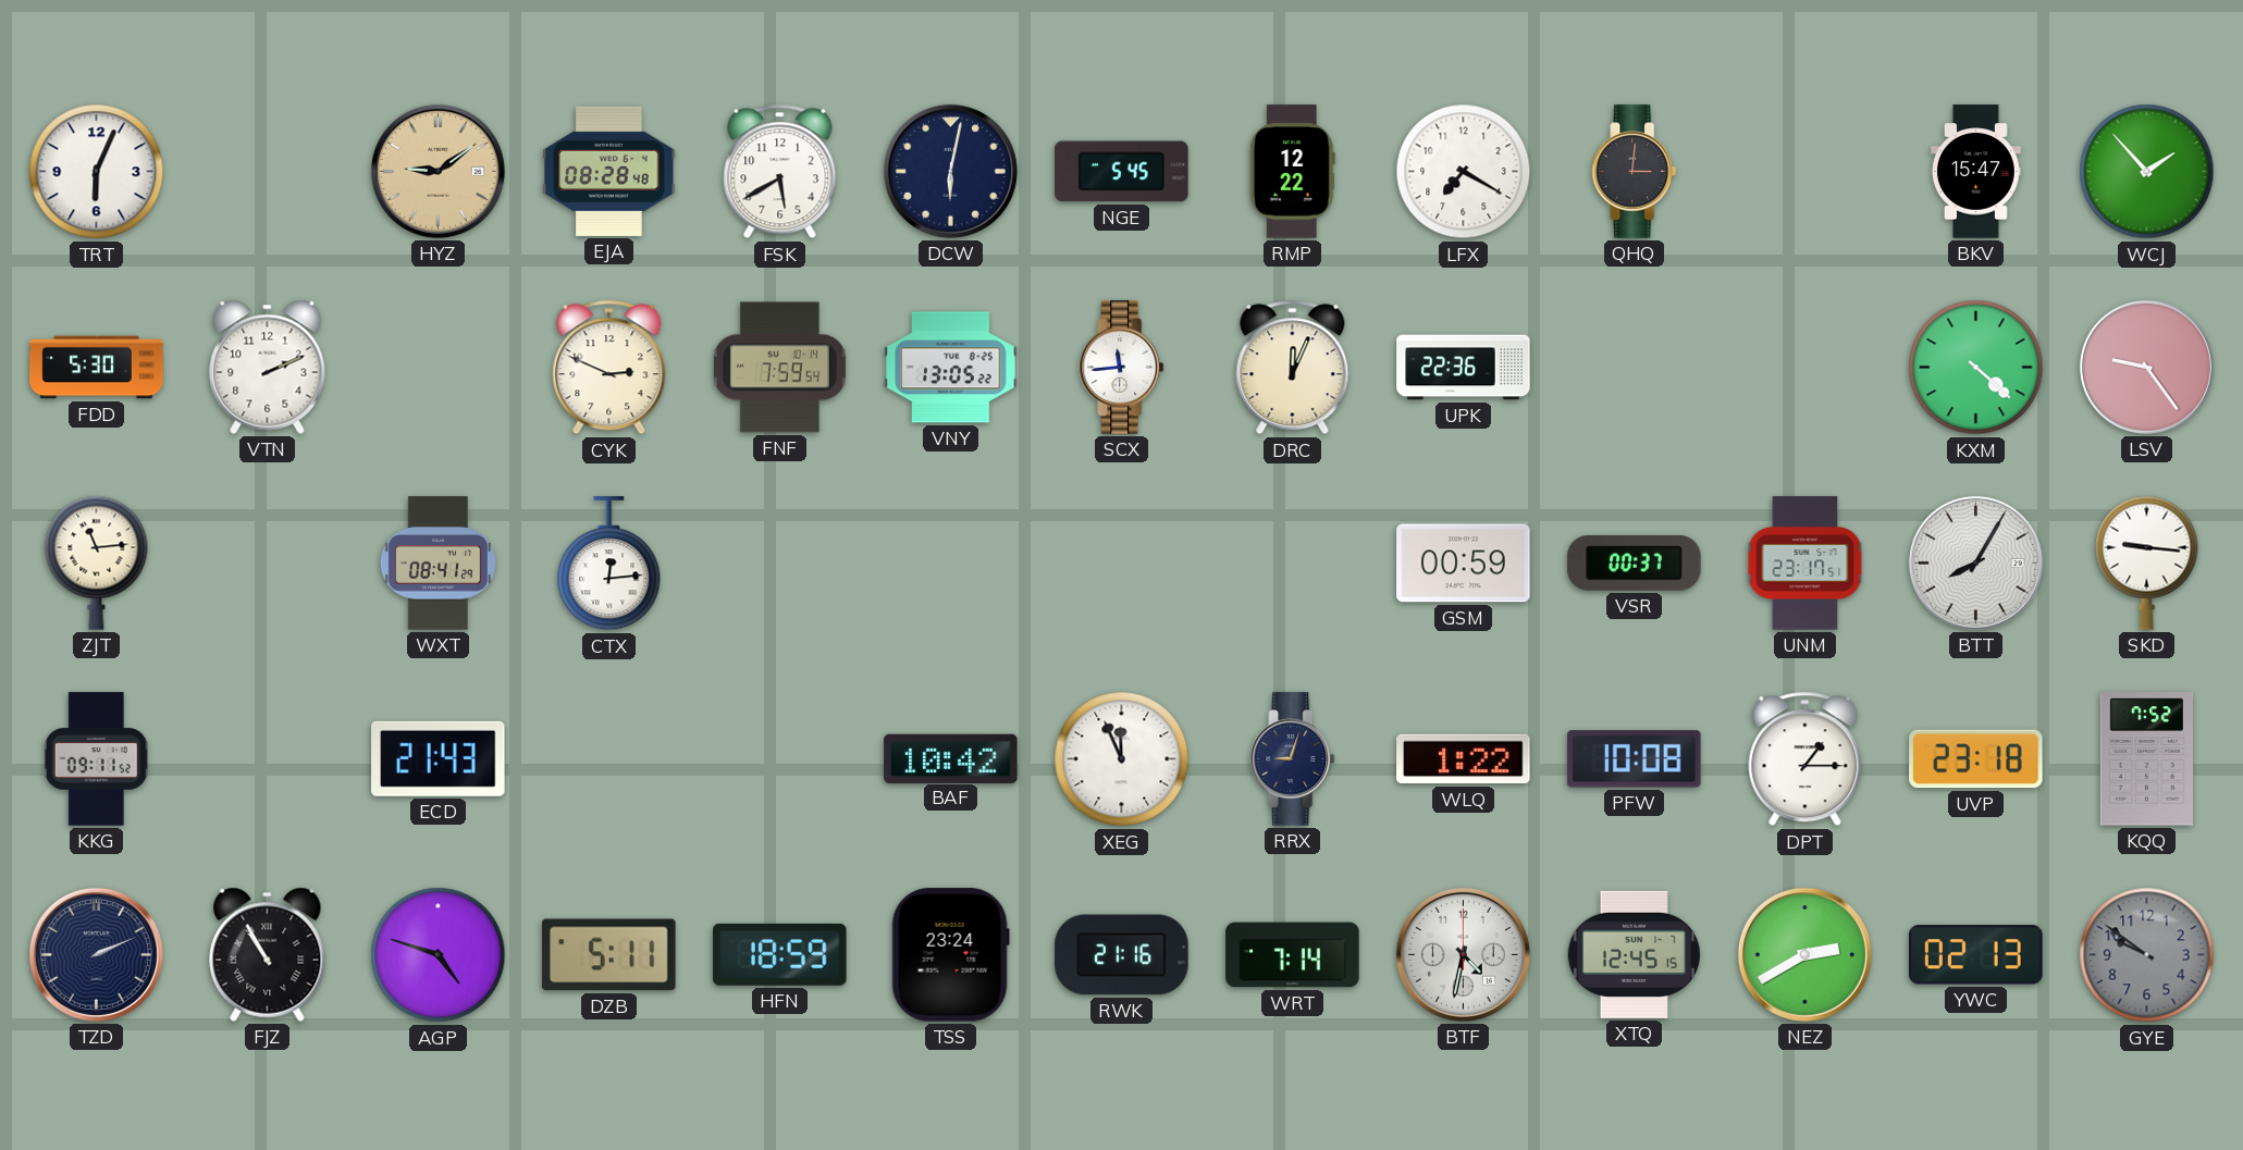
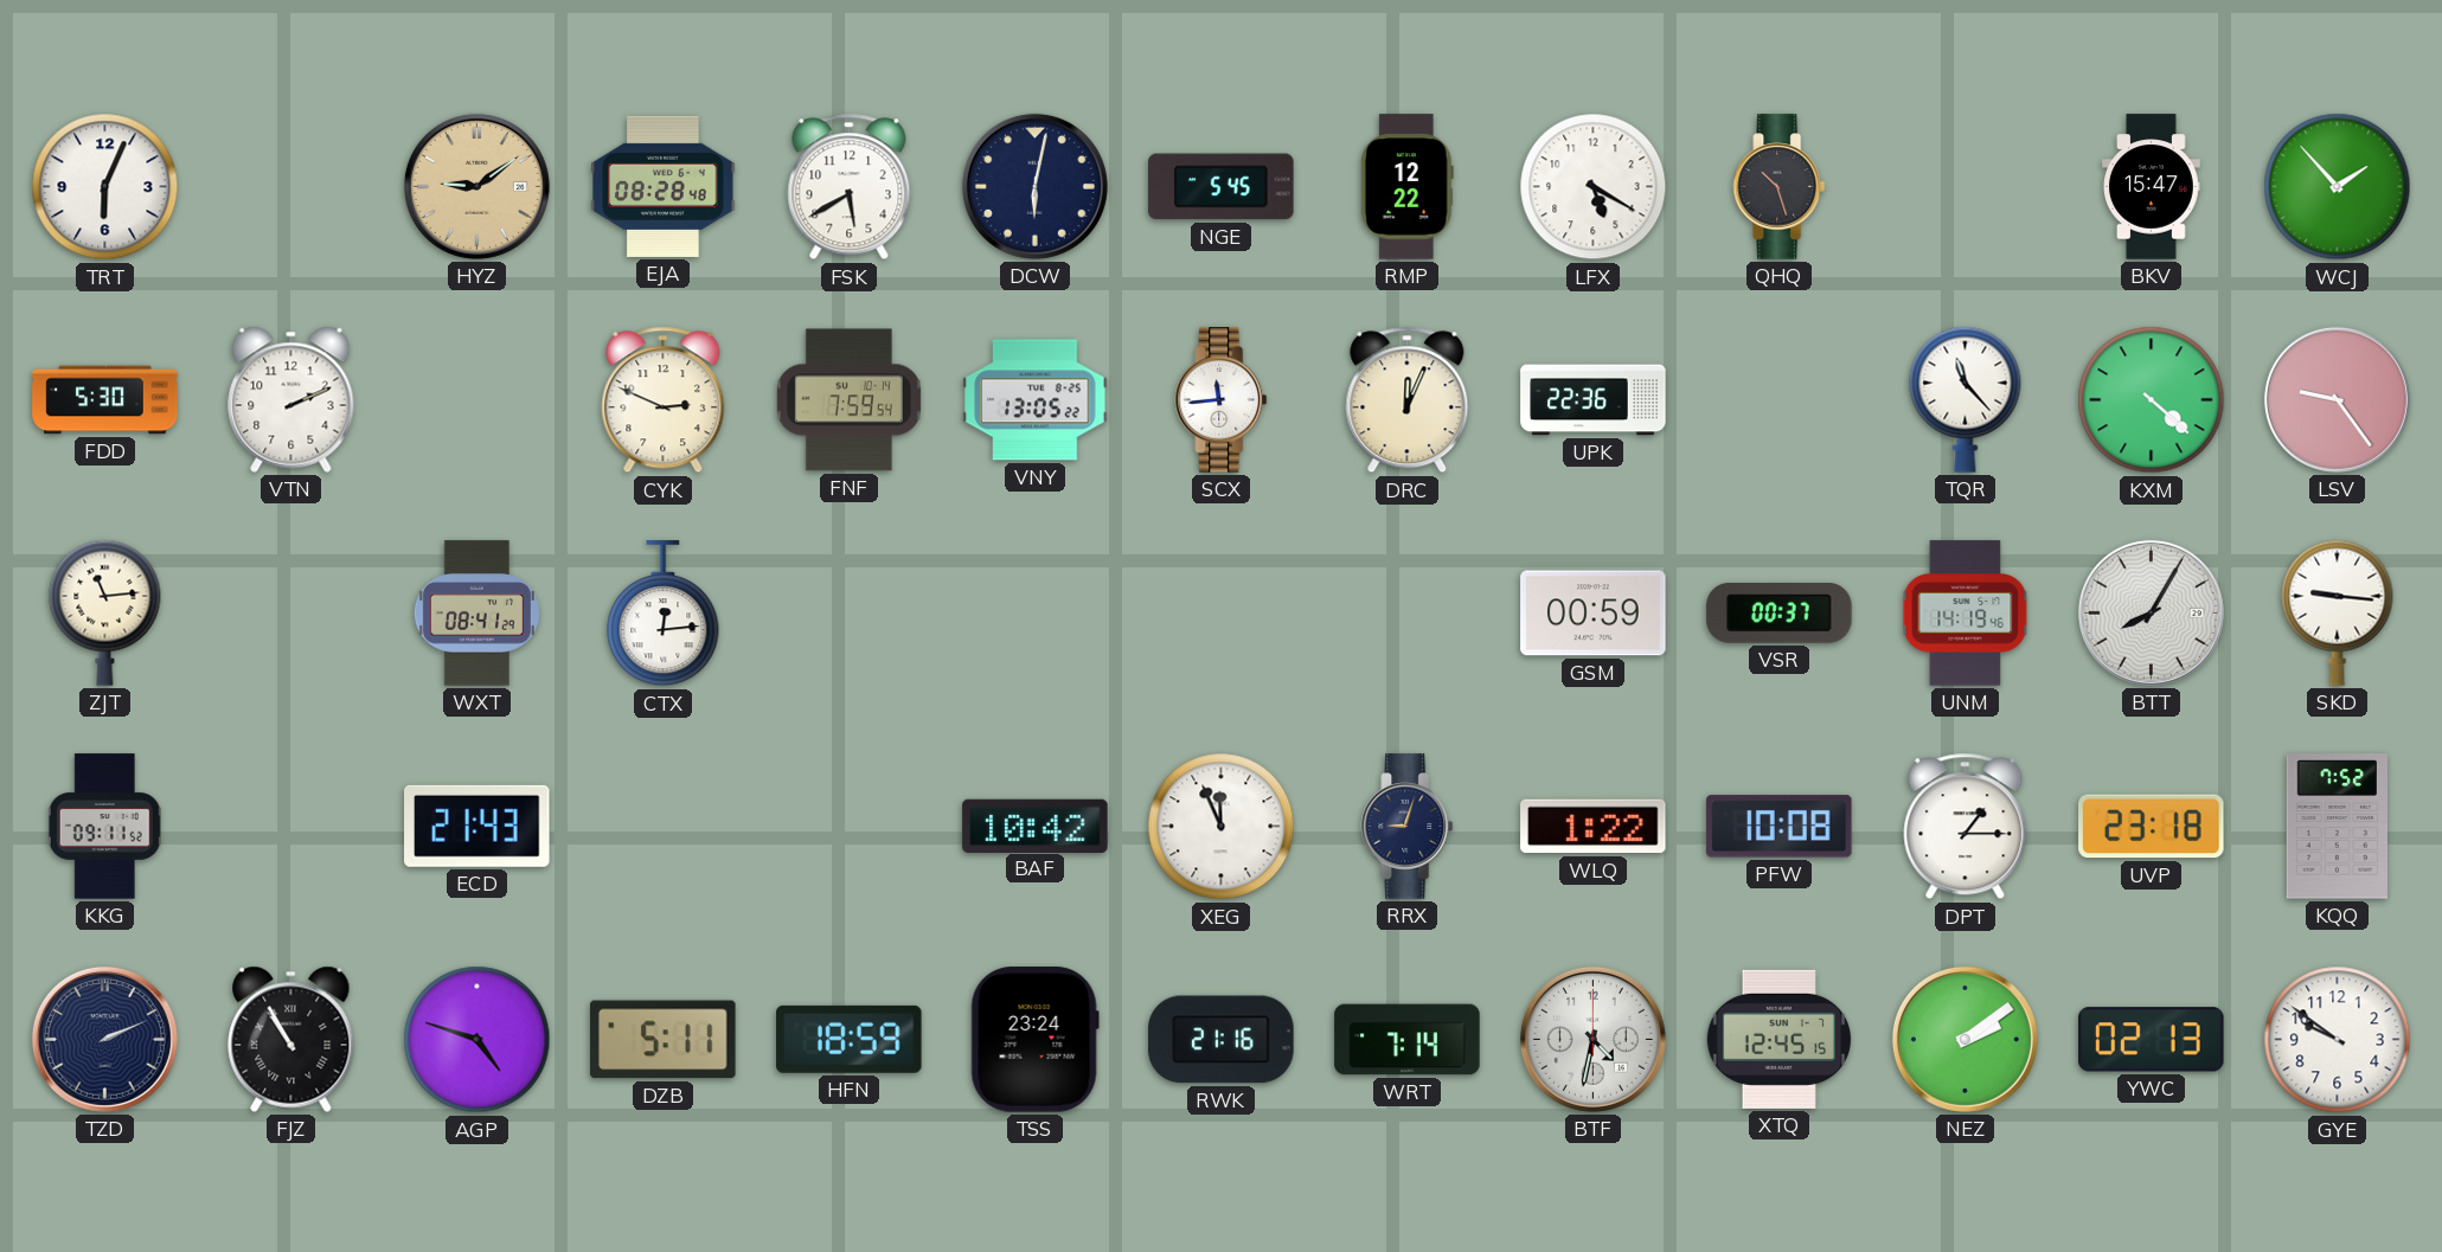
LFX: 7:20 -> 5:20
QHQ: 3:01 -> 10:27
TQR: none -> 11:23
UNM: 23:17 -> 14:19
NEZ: 2:40 -> 2:09
GYE dial: grey -> white
